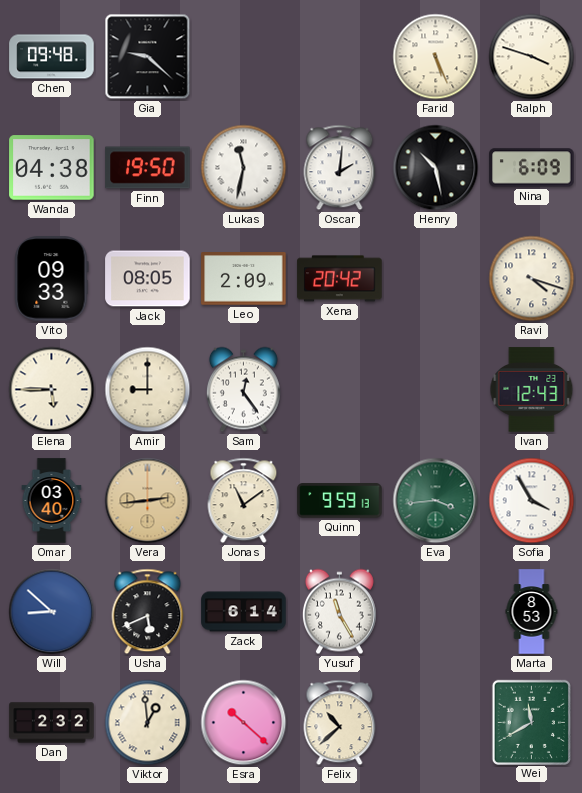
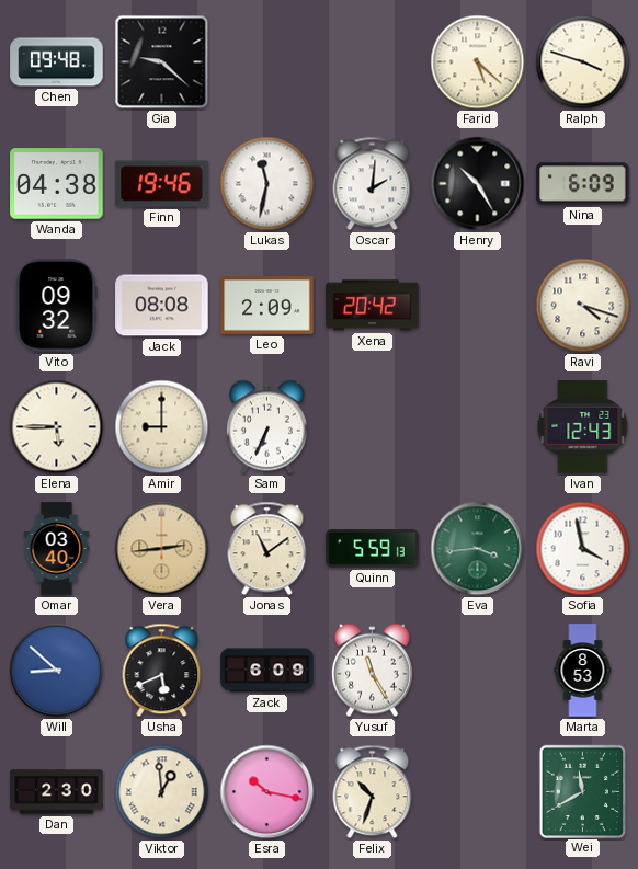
Farid: 5:26 -> 5:22
Finn: 19:50 -> 19:46
Henry: 10:28 -> 10:25
Vito: 09:33 -> 09:32
Jack: 08:05 -> 08:08
Sam: 12:24 -> 6:34
Quinn: 9:59 -> 5:59
Sofia: 3:55 -> 3:58
Zack: 6:14 -> 6:09
Dan: 2:32 -> 2:30
Esra: 10:22 -> 10:17
Felix: 10:38 -> 10:33
